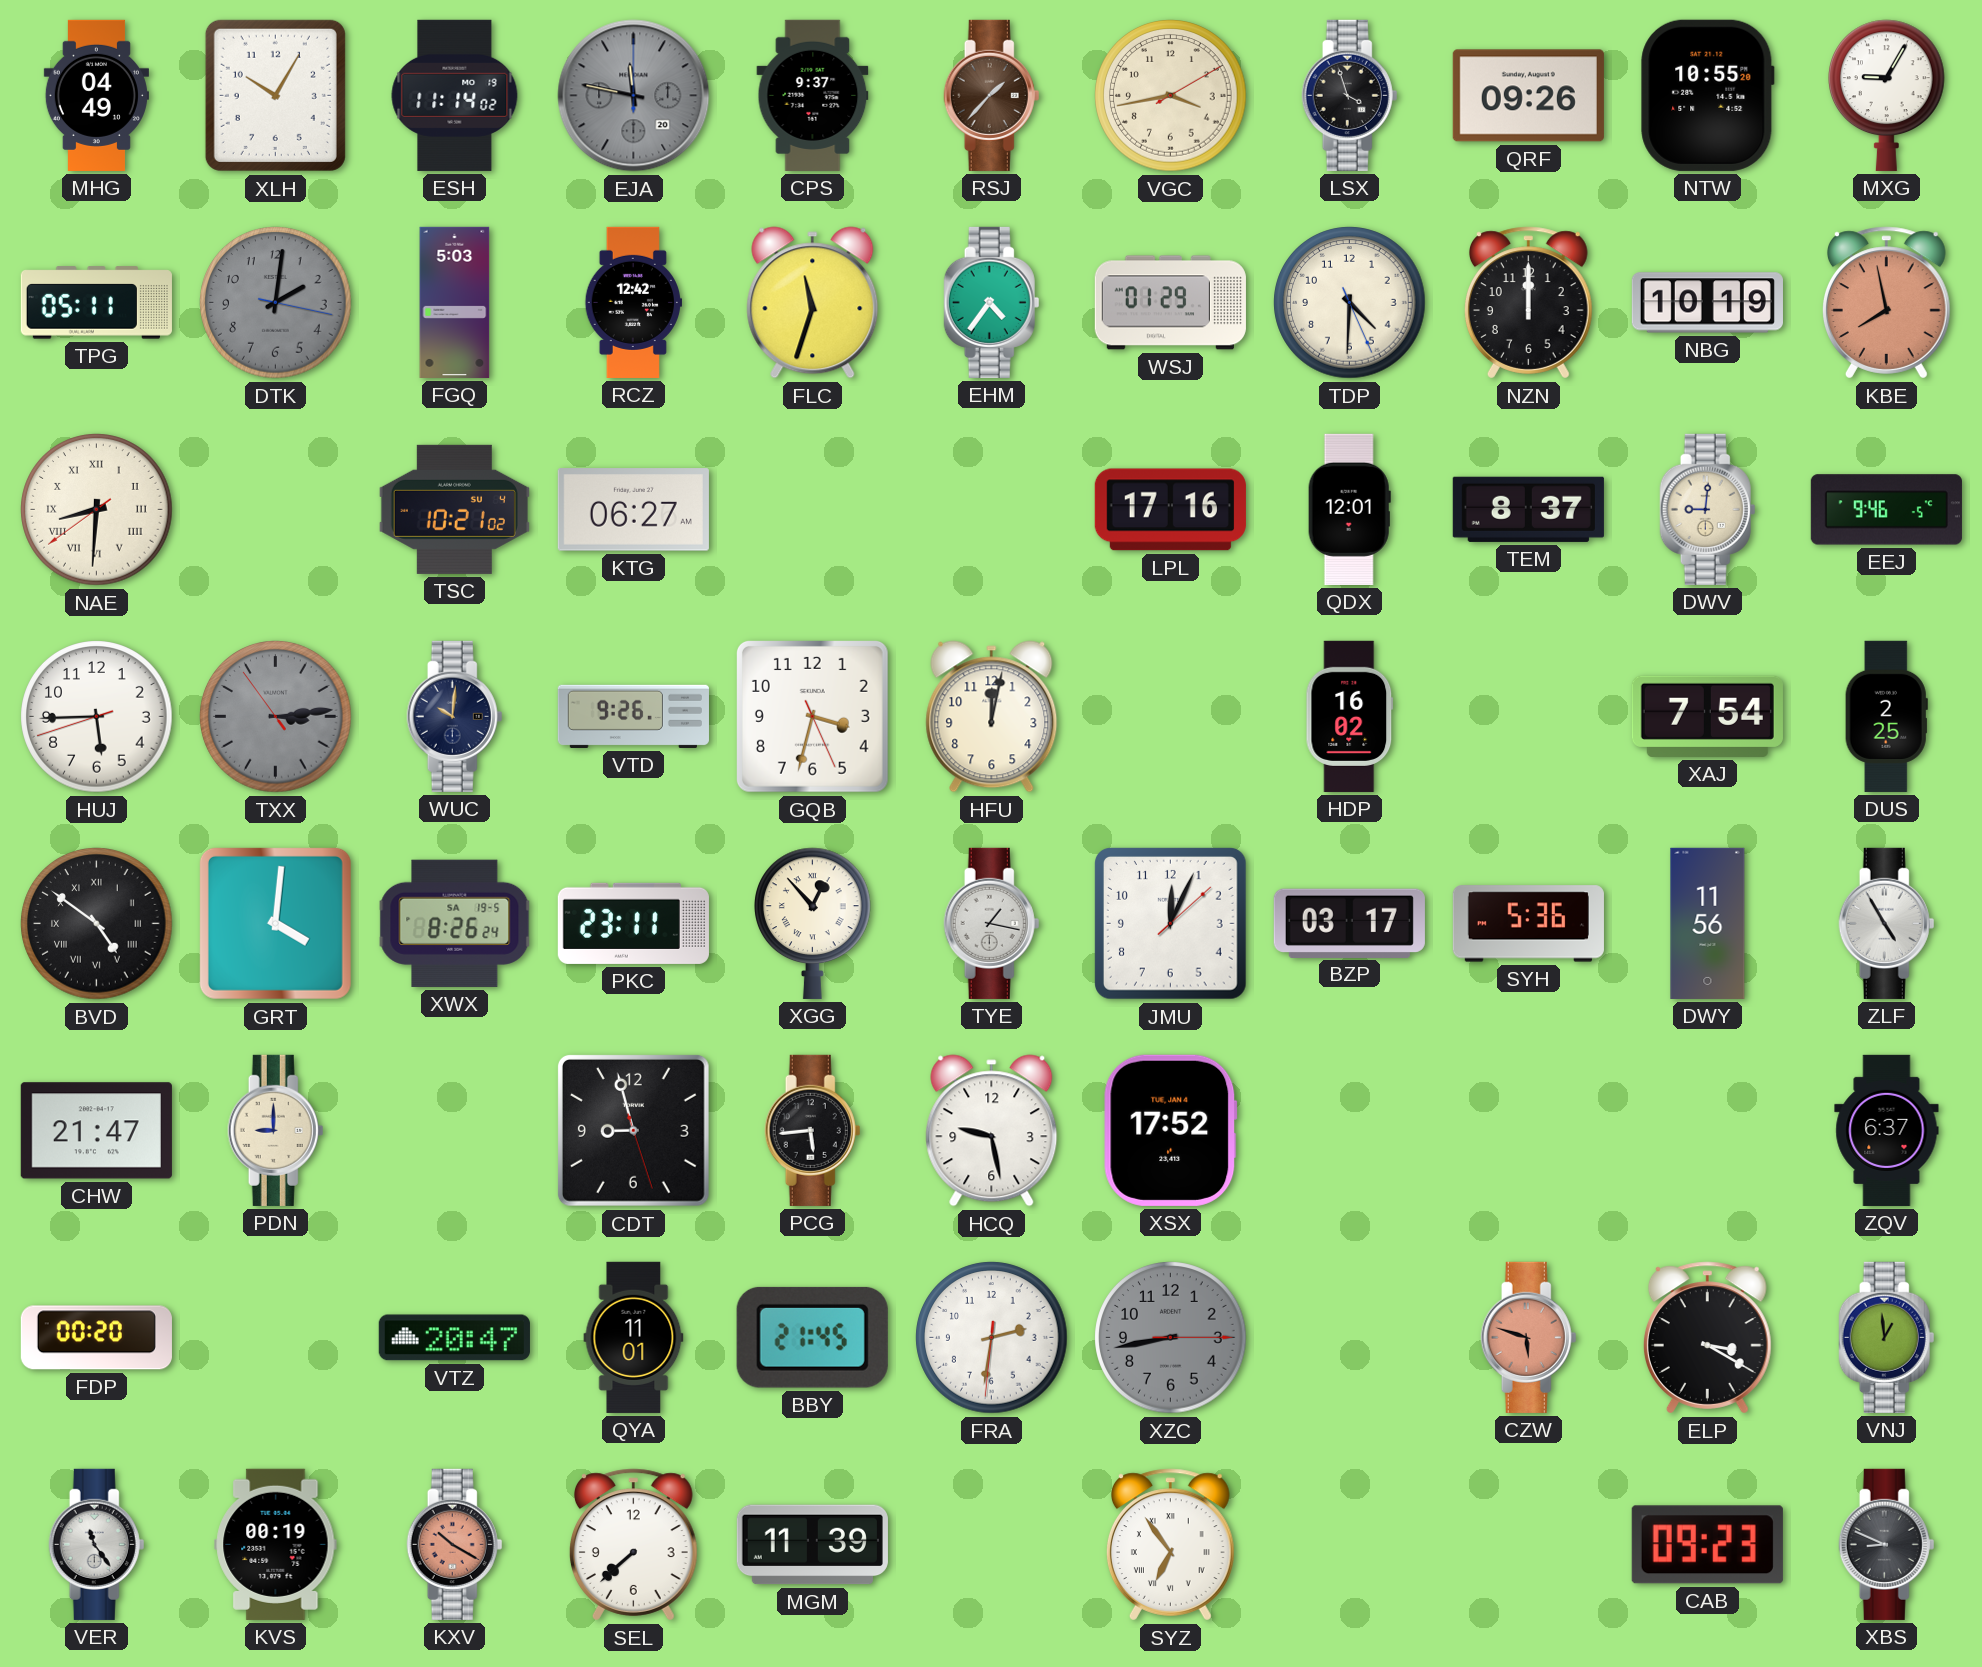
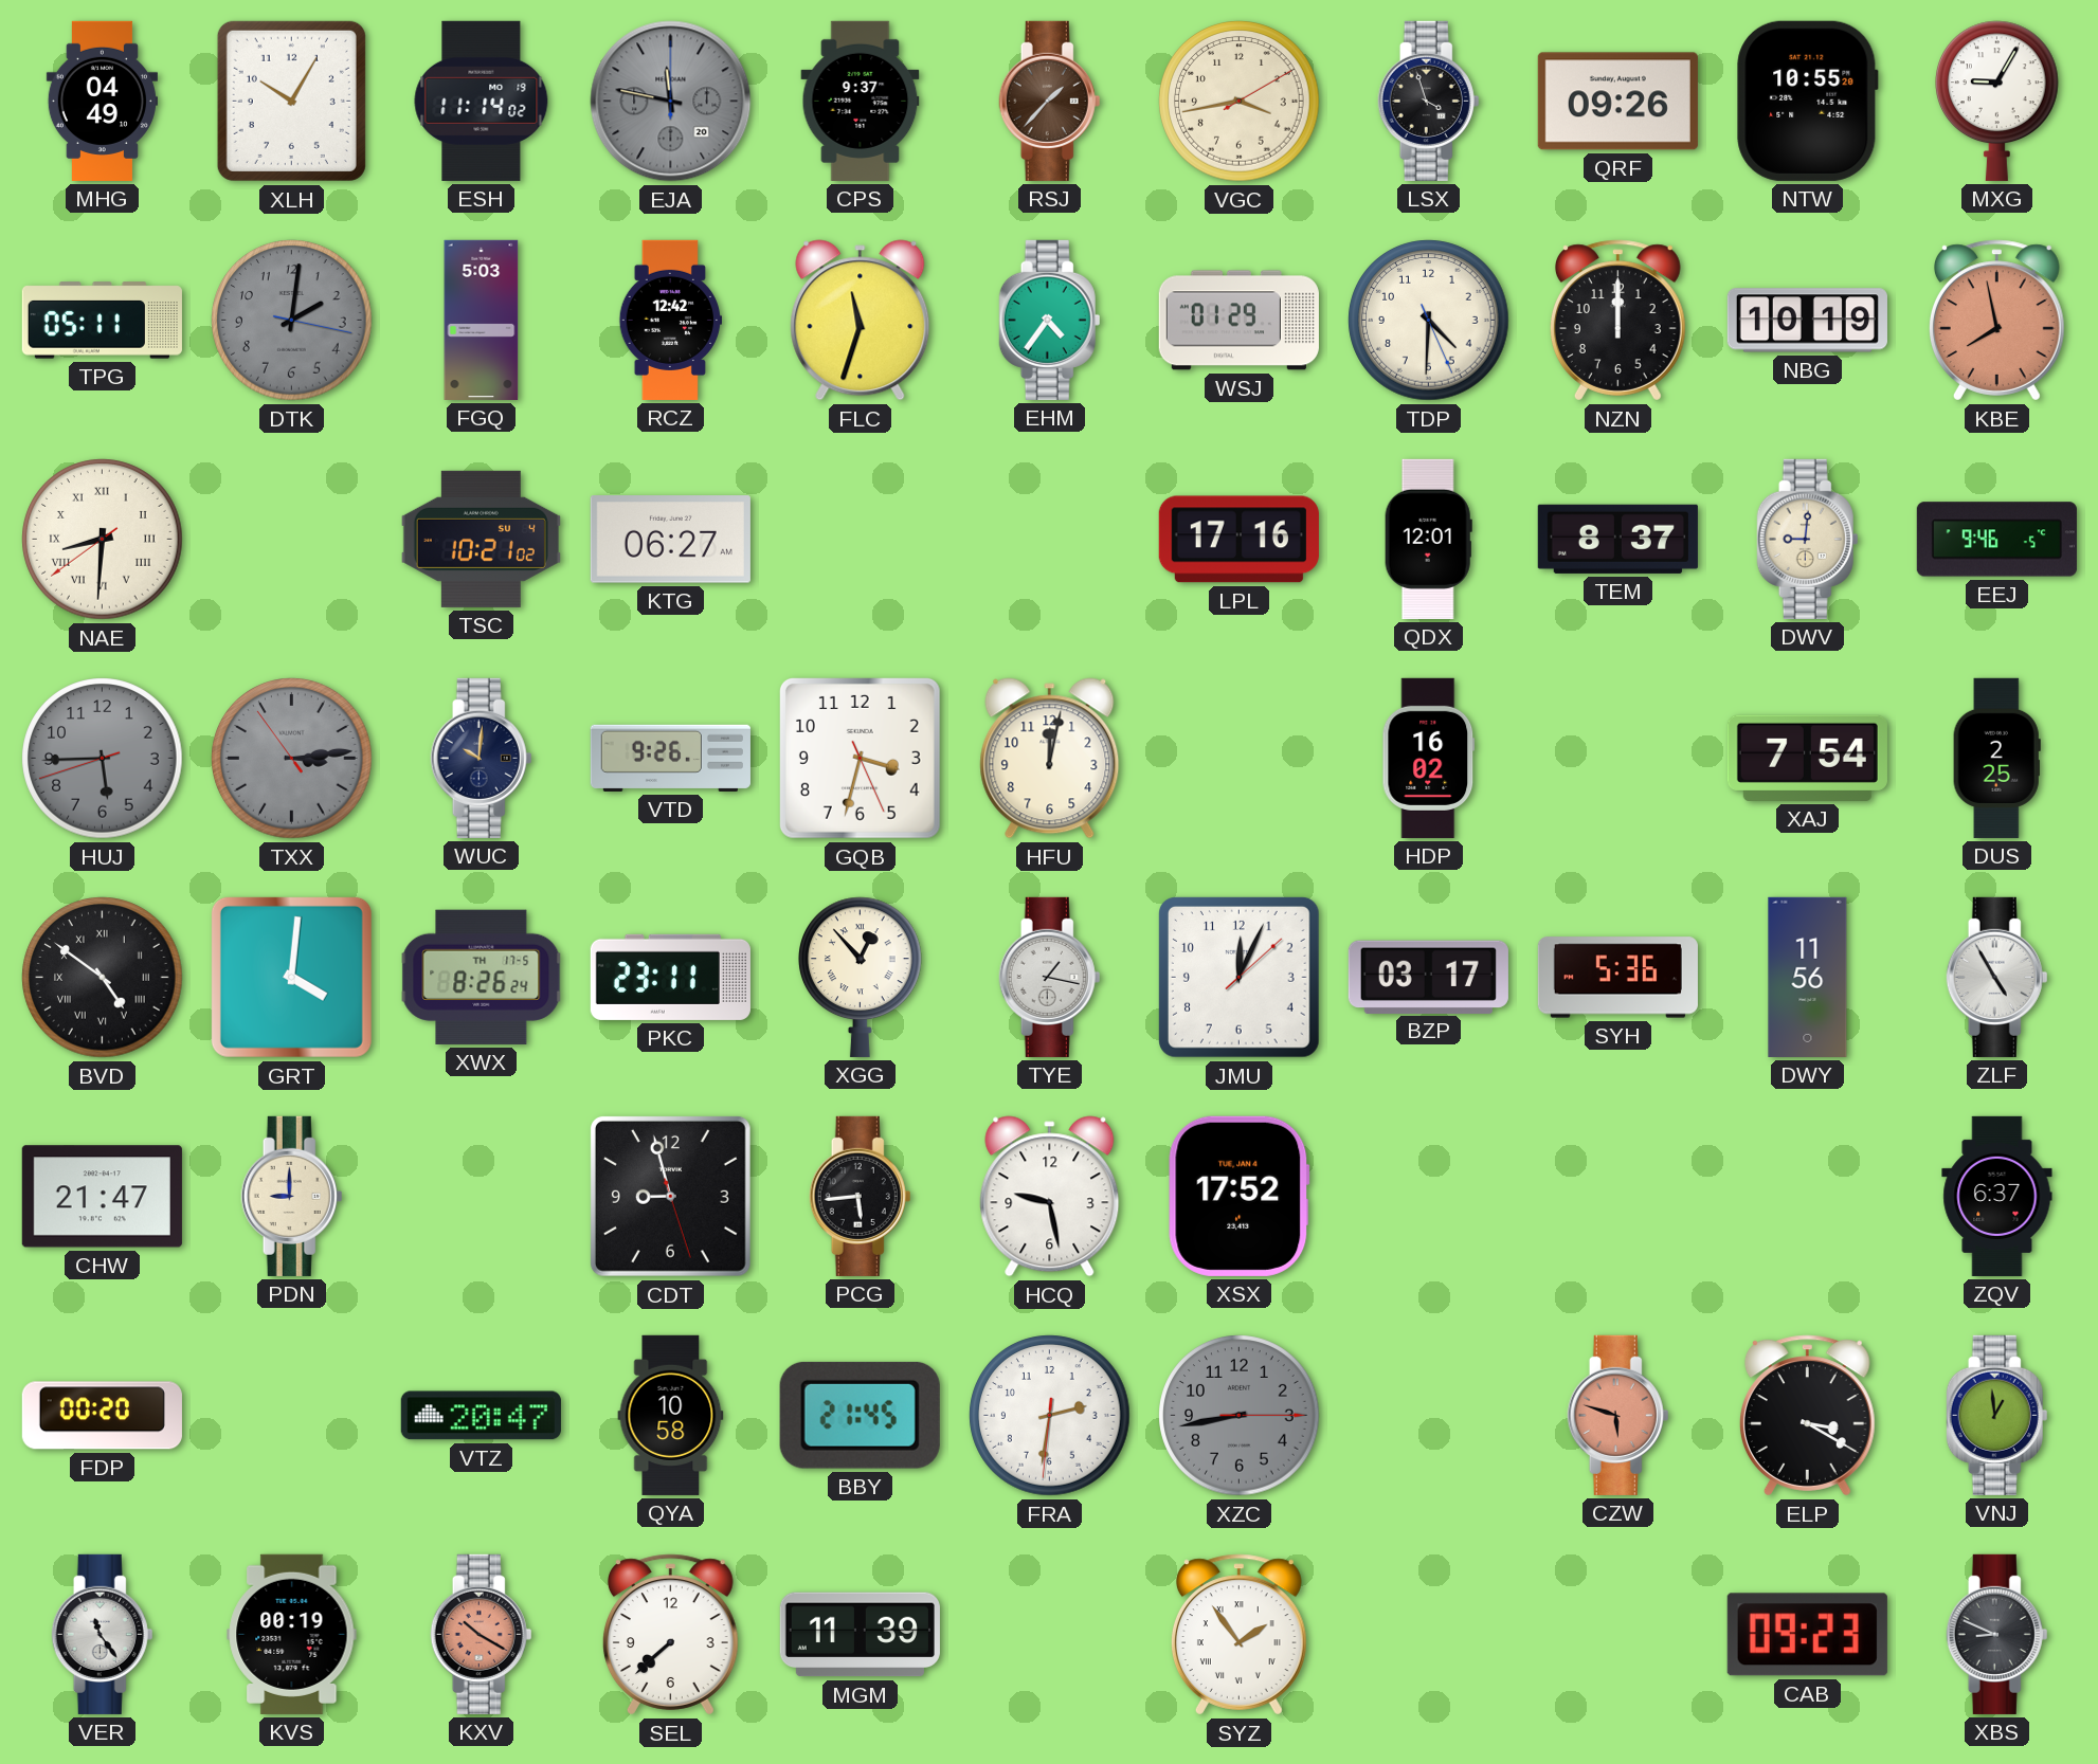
HUJ dial: white -> grey
XWX date: SA 19-5 -> TH 17-5
QYA: 11:01 -> 10:58
SYZ: 6:54 -> 1:54
